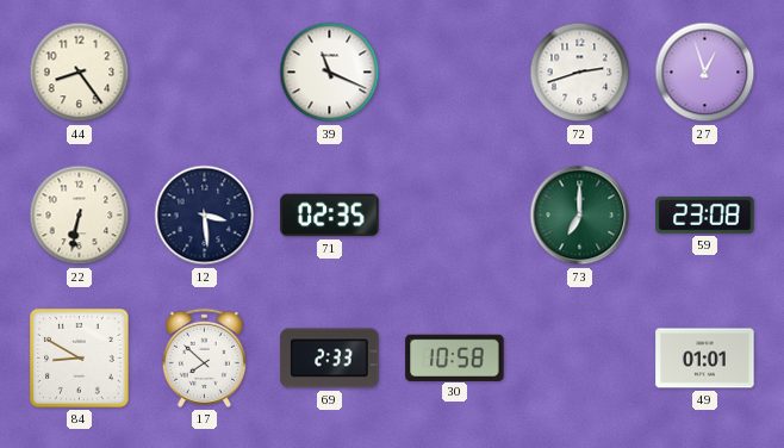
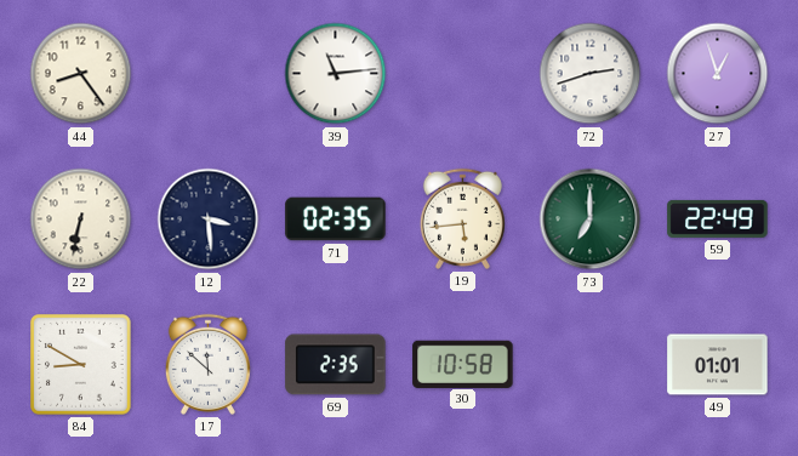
39: 11:19 -> 11:14
19: none -> 5:44
59: 23:08 -> 22:49
17: 7:52 -> 11:52
69: 2:33 -> 2:35
